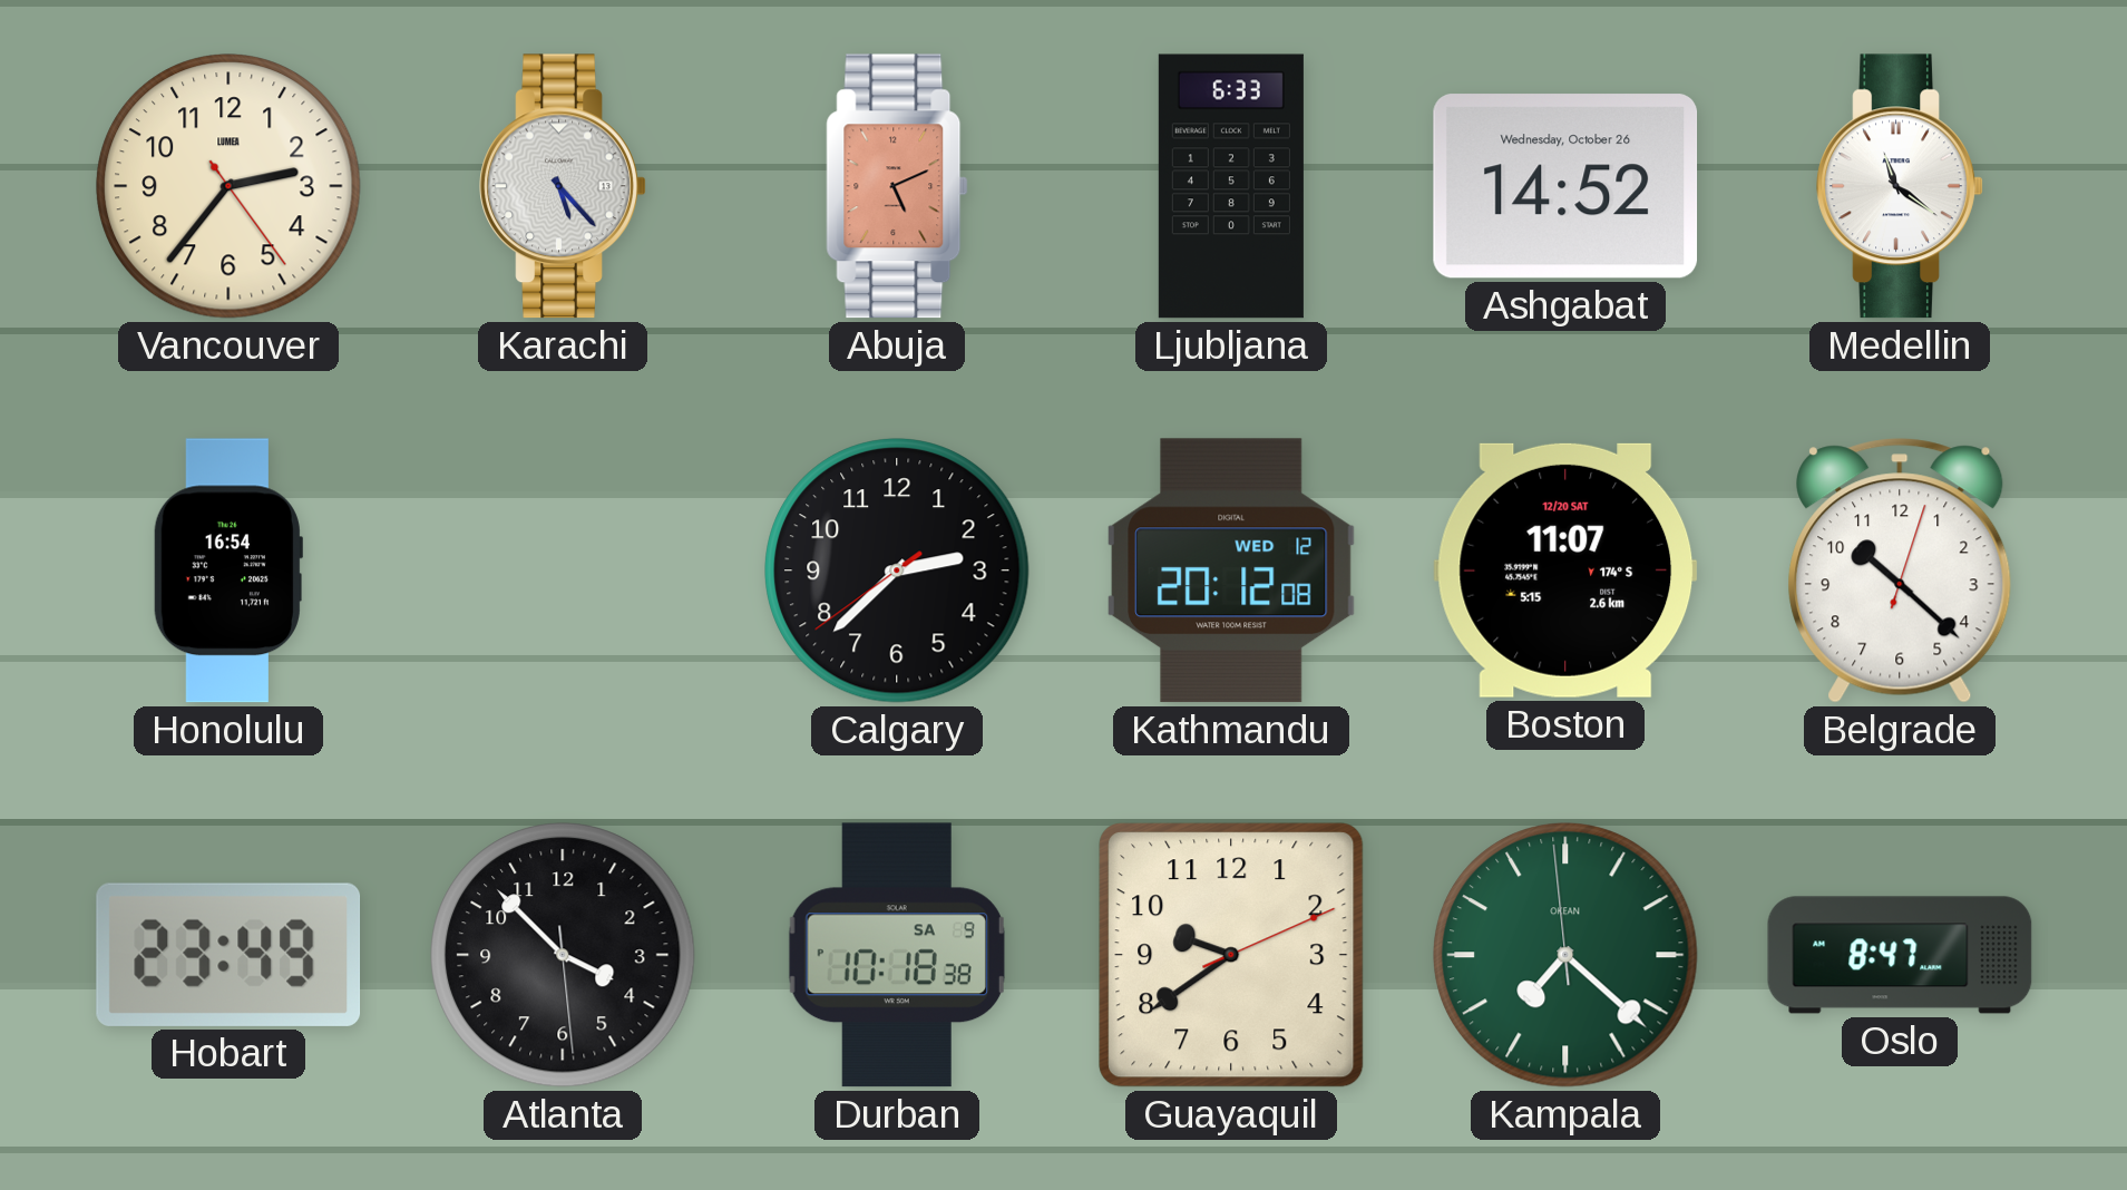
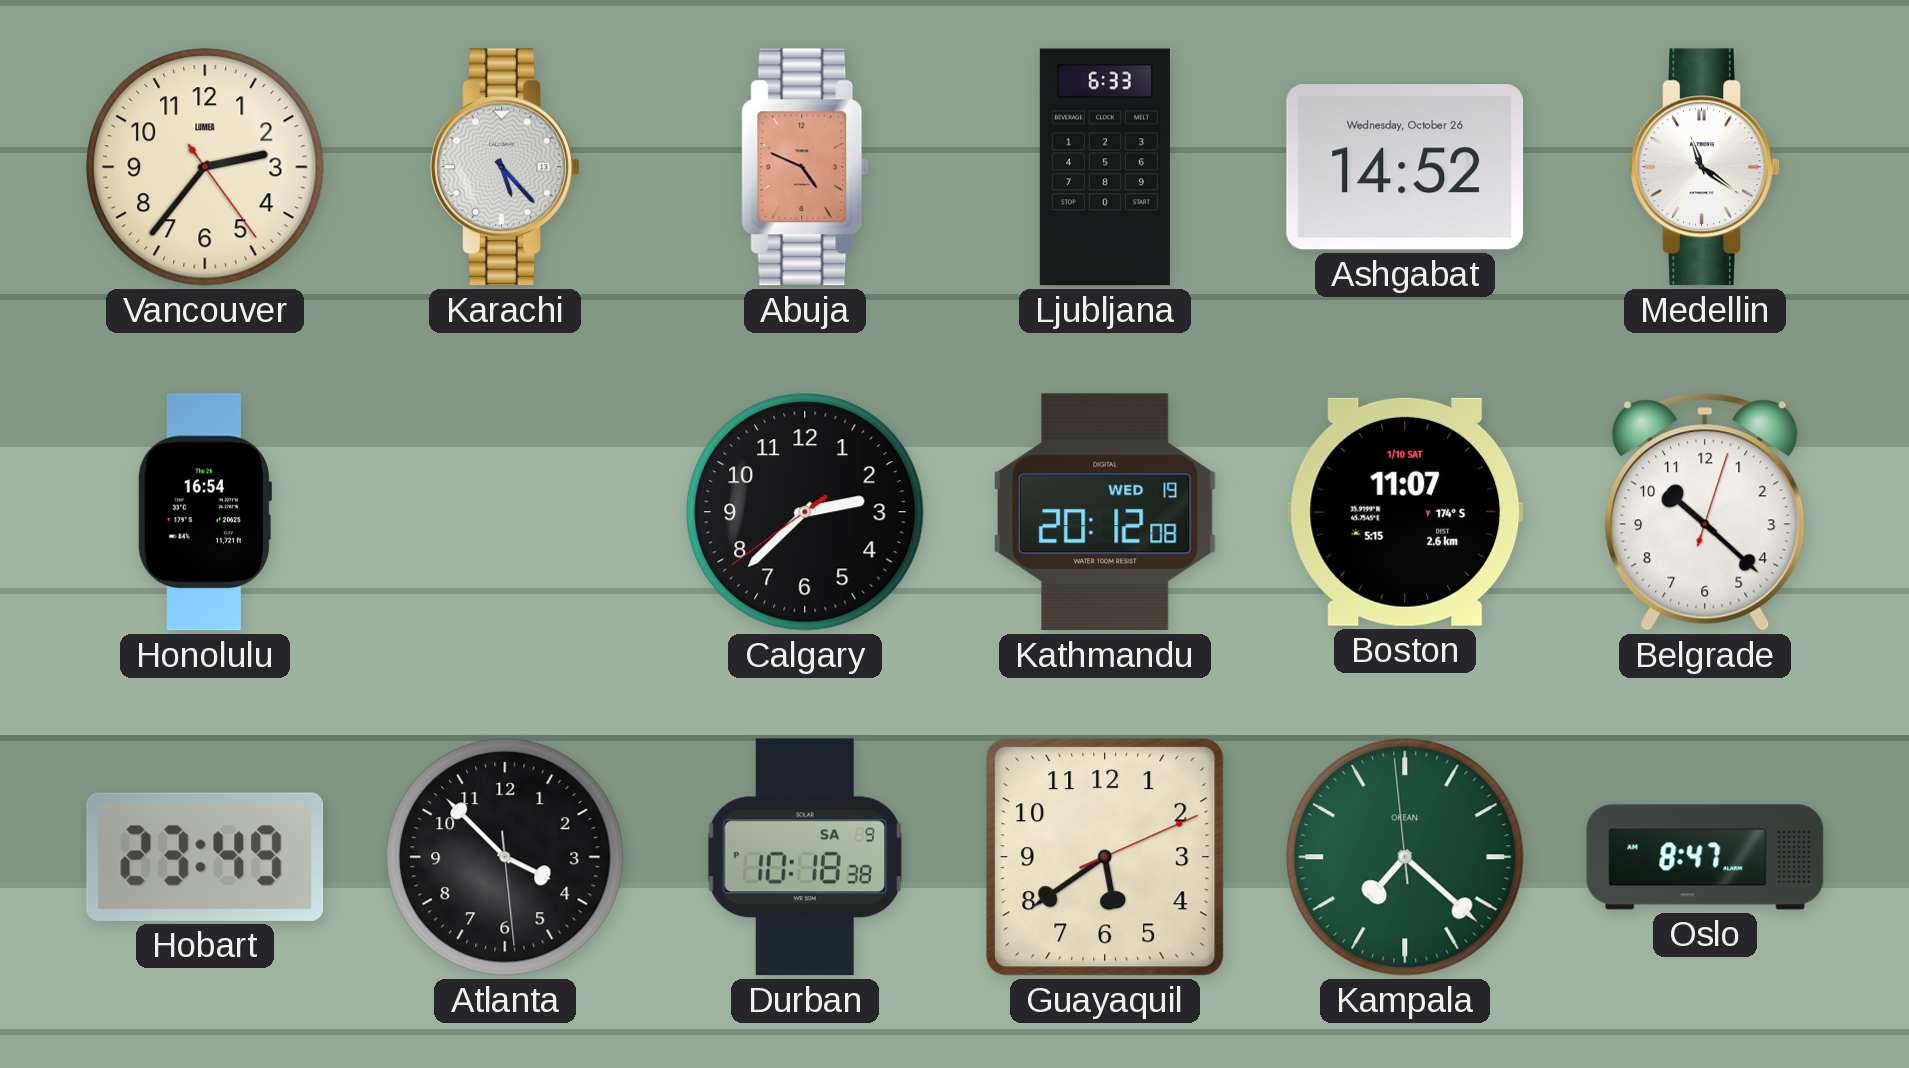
Abuja: 5:11 -> 4:49
Kathmandu date: WED 12 -> WED 19
Boston date: 12/20 SAT -> 1/10 SAT
Guayaquil: 9:39 -> 5:39
